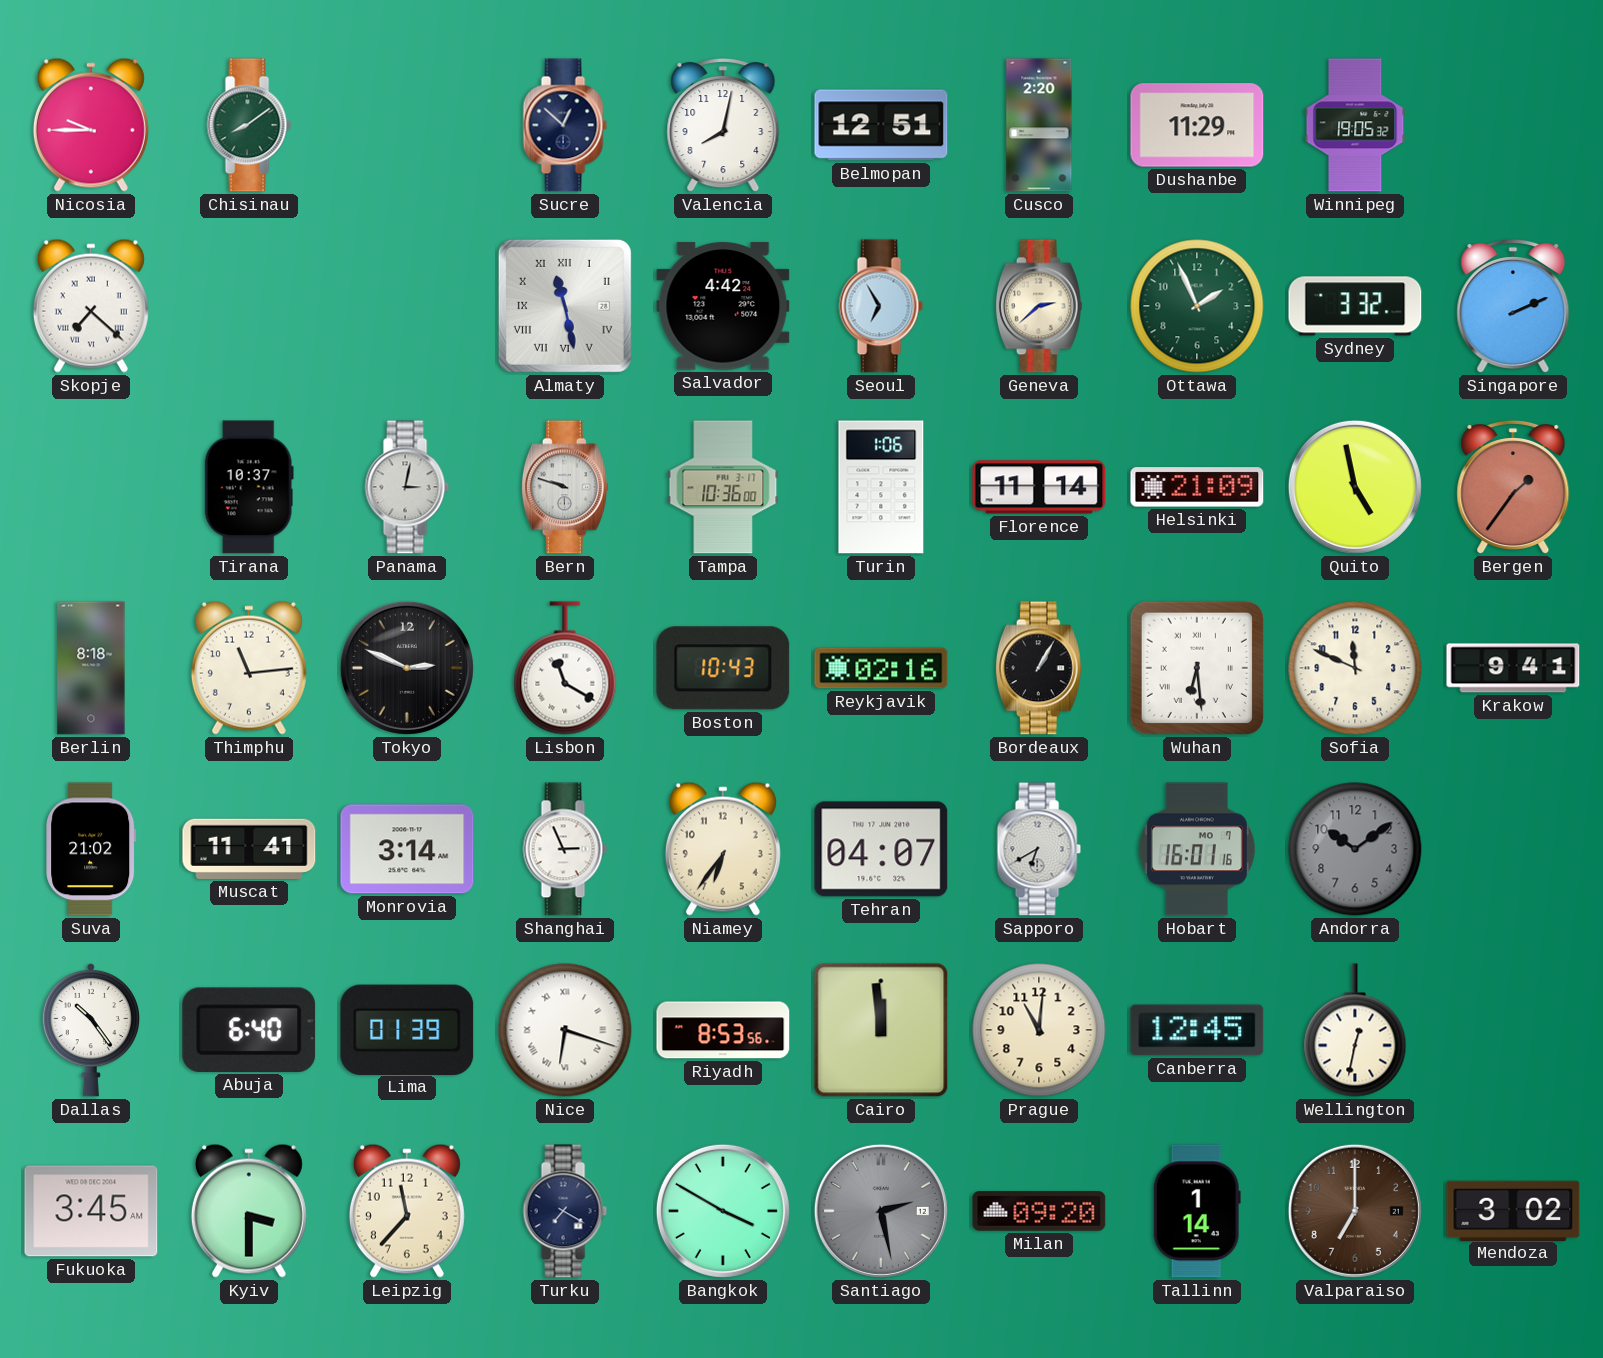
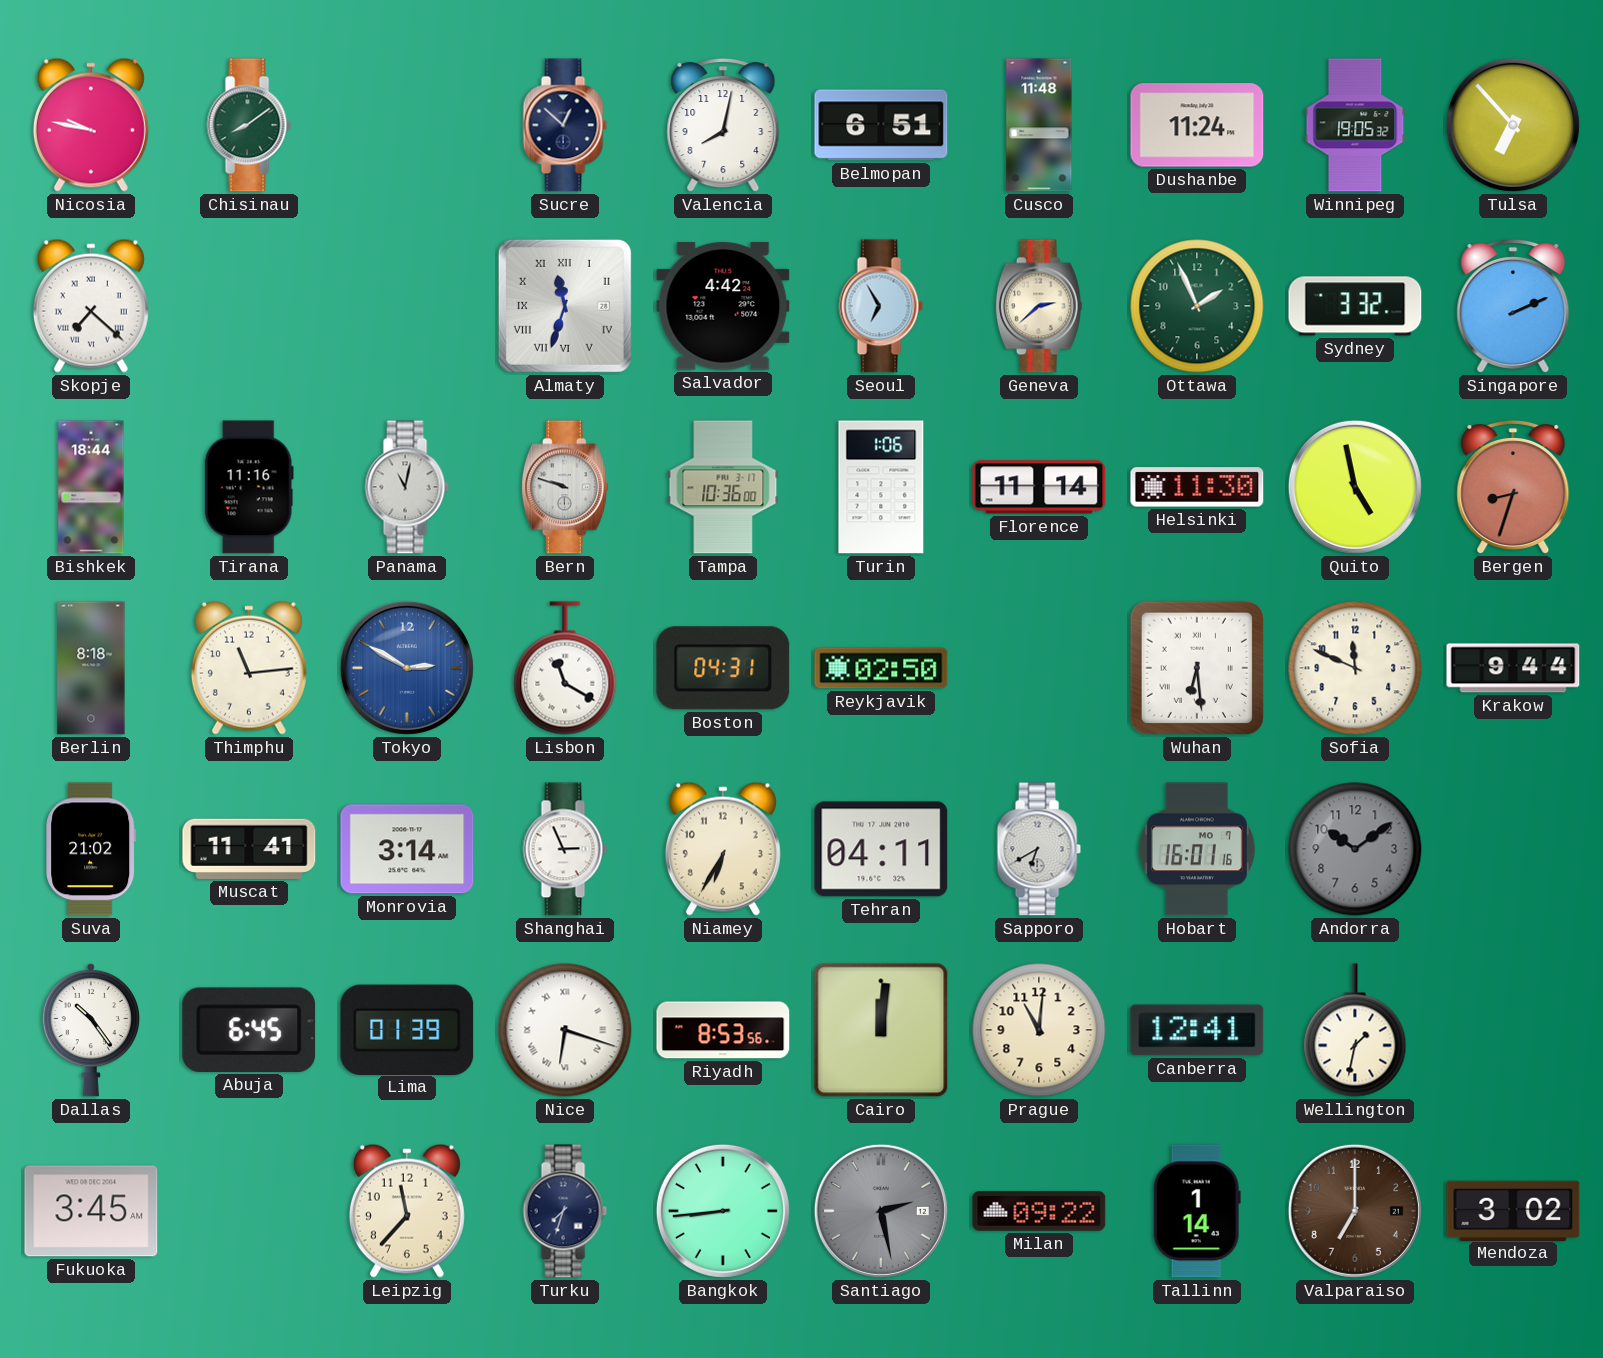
Nicosia: 9:45 -> 9:47
Belmopan: 12:51 -> 6:51
Cusco: 2:20 -> 11:48
Dushanbe: 11:29 -> 11:24
Tulsa: none -> 6:53
Almaty: 11:28 -> 11:33
Bishkek: none -> 18:44
Tirana: 10:37 -> 11:16
Panama: 3:02 -> 11:02
Helsinki: 21:09 -> 11:30
Bergen: 1:36 -> 8:33
Tokyo: 2:49 -> 2:50
Tokyo dial: black -> blue
Boston: 10:43 -> 04:31
Reykjavik: 02:16 -> 02:50
Bordeaux: 1:05 -> none
Krakow: 9:41 -> 9:44
Niamey: 6:36 -> 6:35
Tehran: 04:07 -> 04:11
Abuja: 6:40 -> 6:45
Cairo: 11:59 -> 12:01
Canberra: 12:45 -> 12:41
Wellington: 12:32 -> 1:32
Kyiv: 3:30 -> none
Turku: 7:20 -> 7:33
Bangkok: 3:50 -> 8:44
Milan: 09:20 -> 09:22
